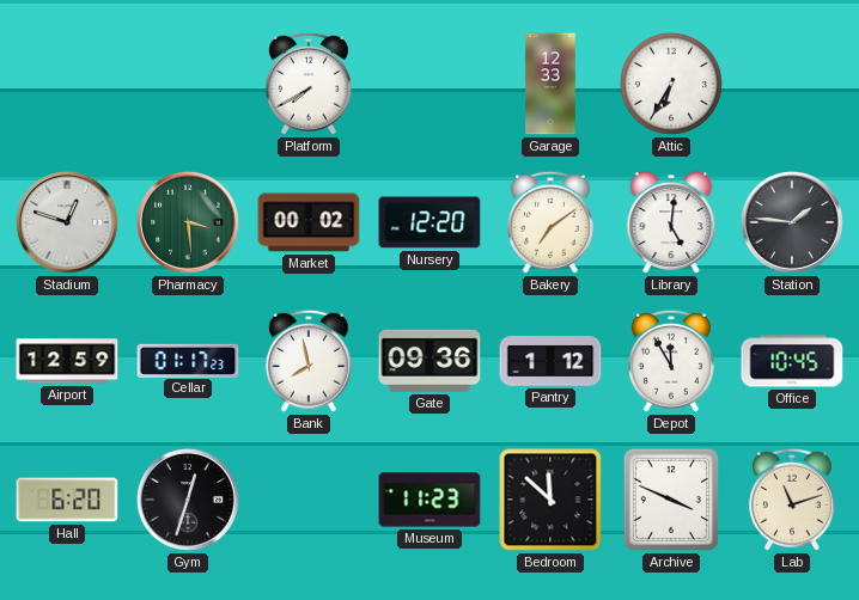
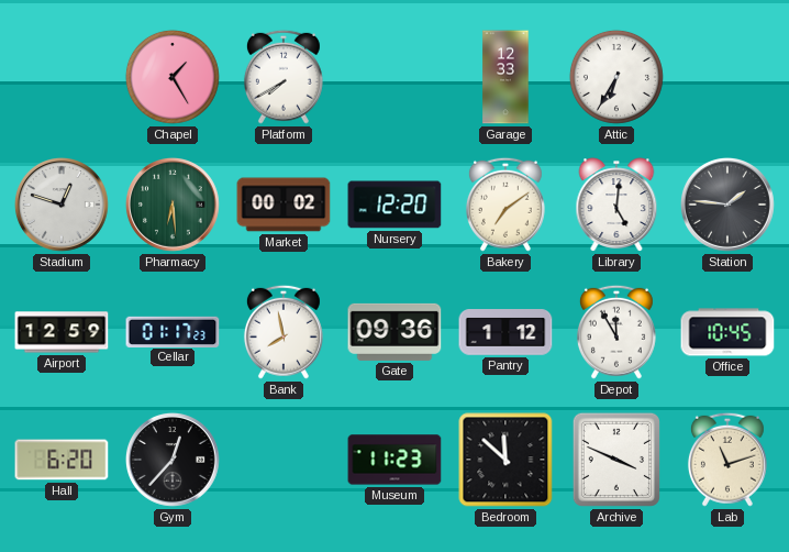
Chapel: none -> 1:25
Pharmacy: 3:29 -> 6:29
Gym: 12:33 -> 12:37
